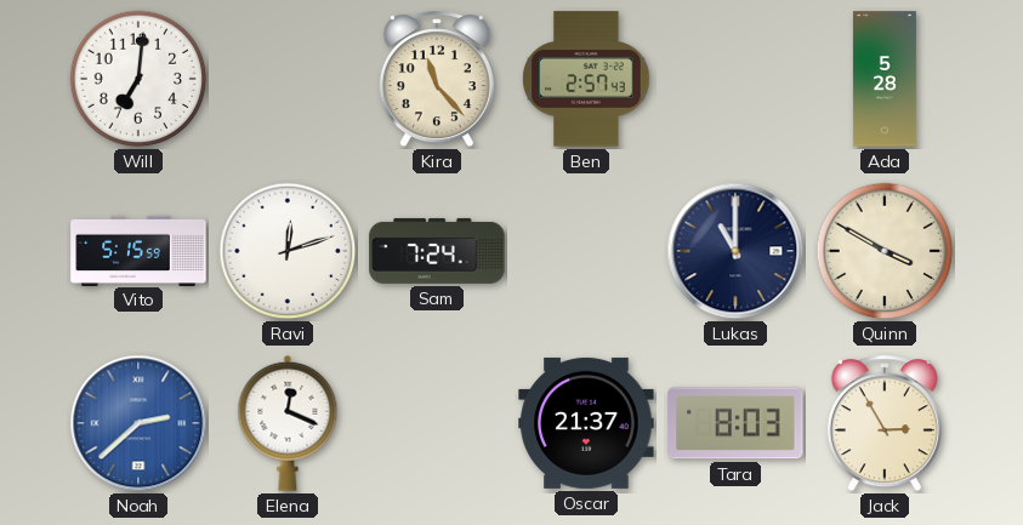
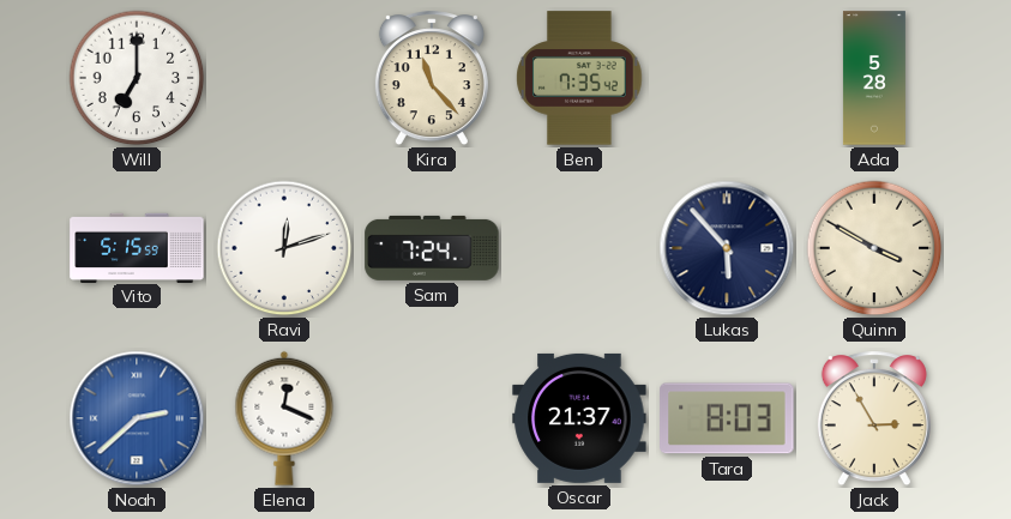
Will: 7:01 -> 7:00
Ben: 2:57 -> 7:35
Lukas: 11:00 -> 5:53
